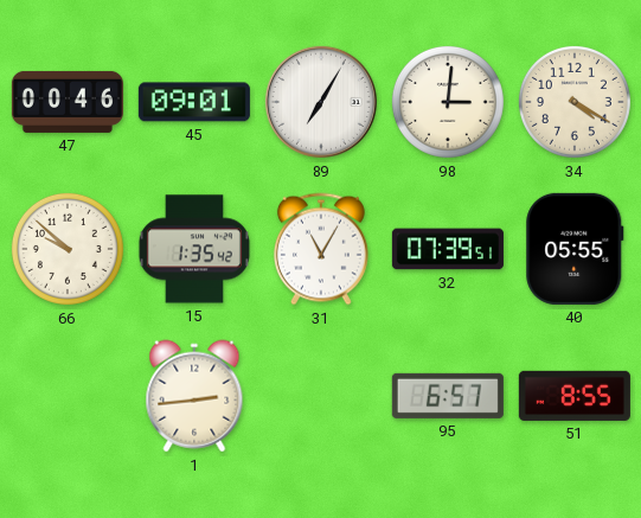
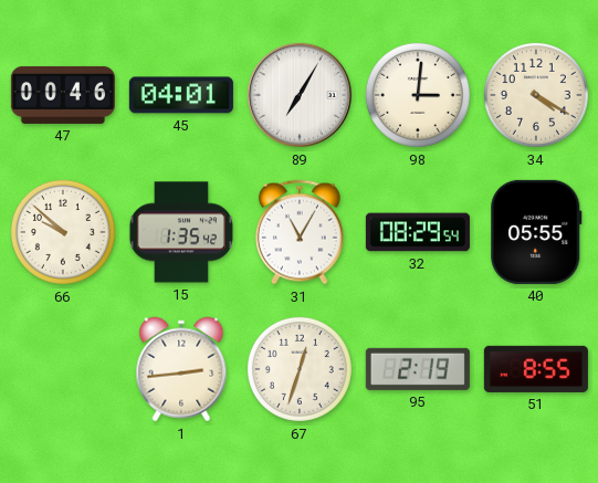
45: 09:01 -> 04:01
32: 07:39 -> 08:29
67: none -> 12:33
95: 6:57 -> 2:19
